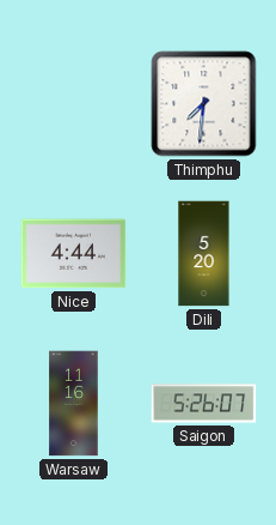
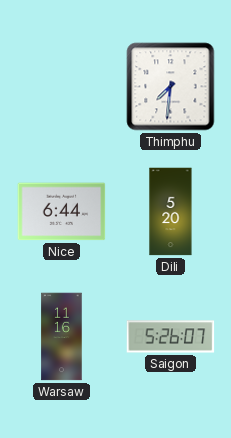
Nice: 4:44 -> 6:44
